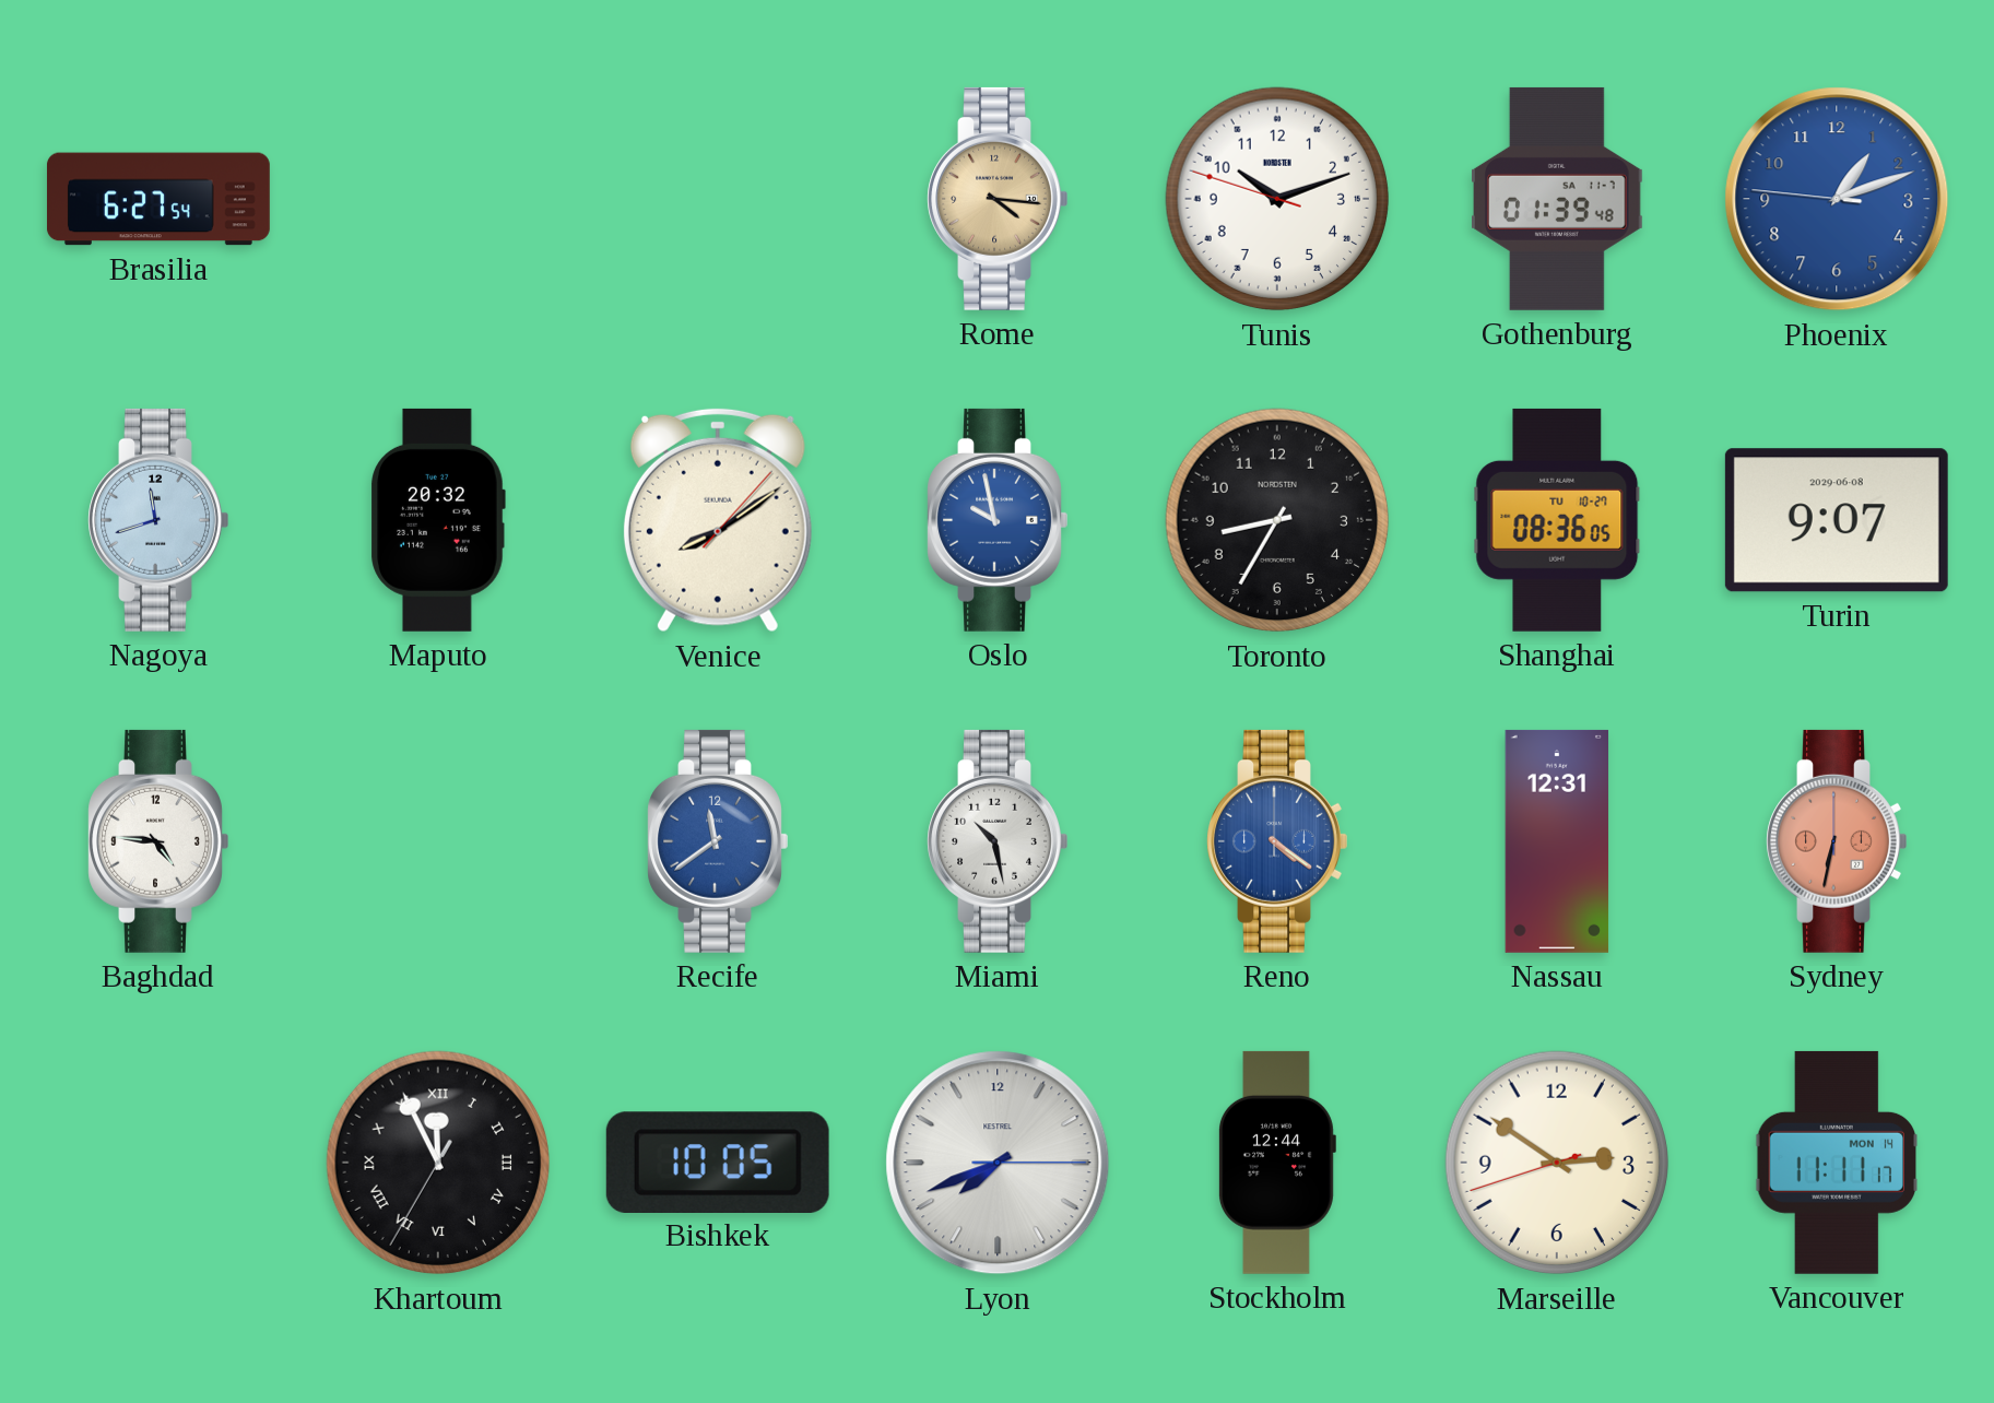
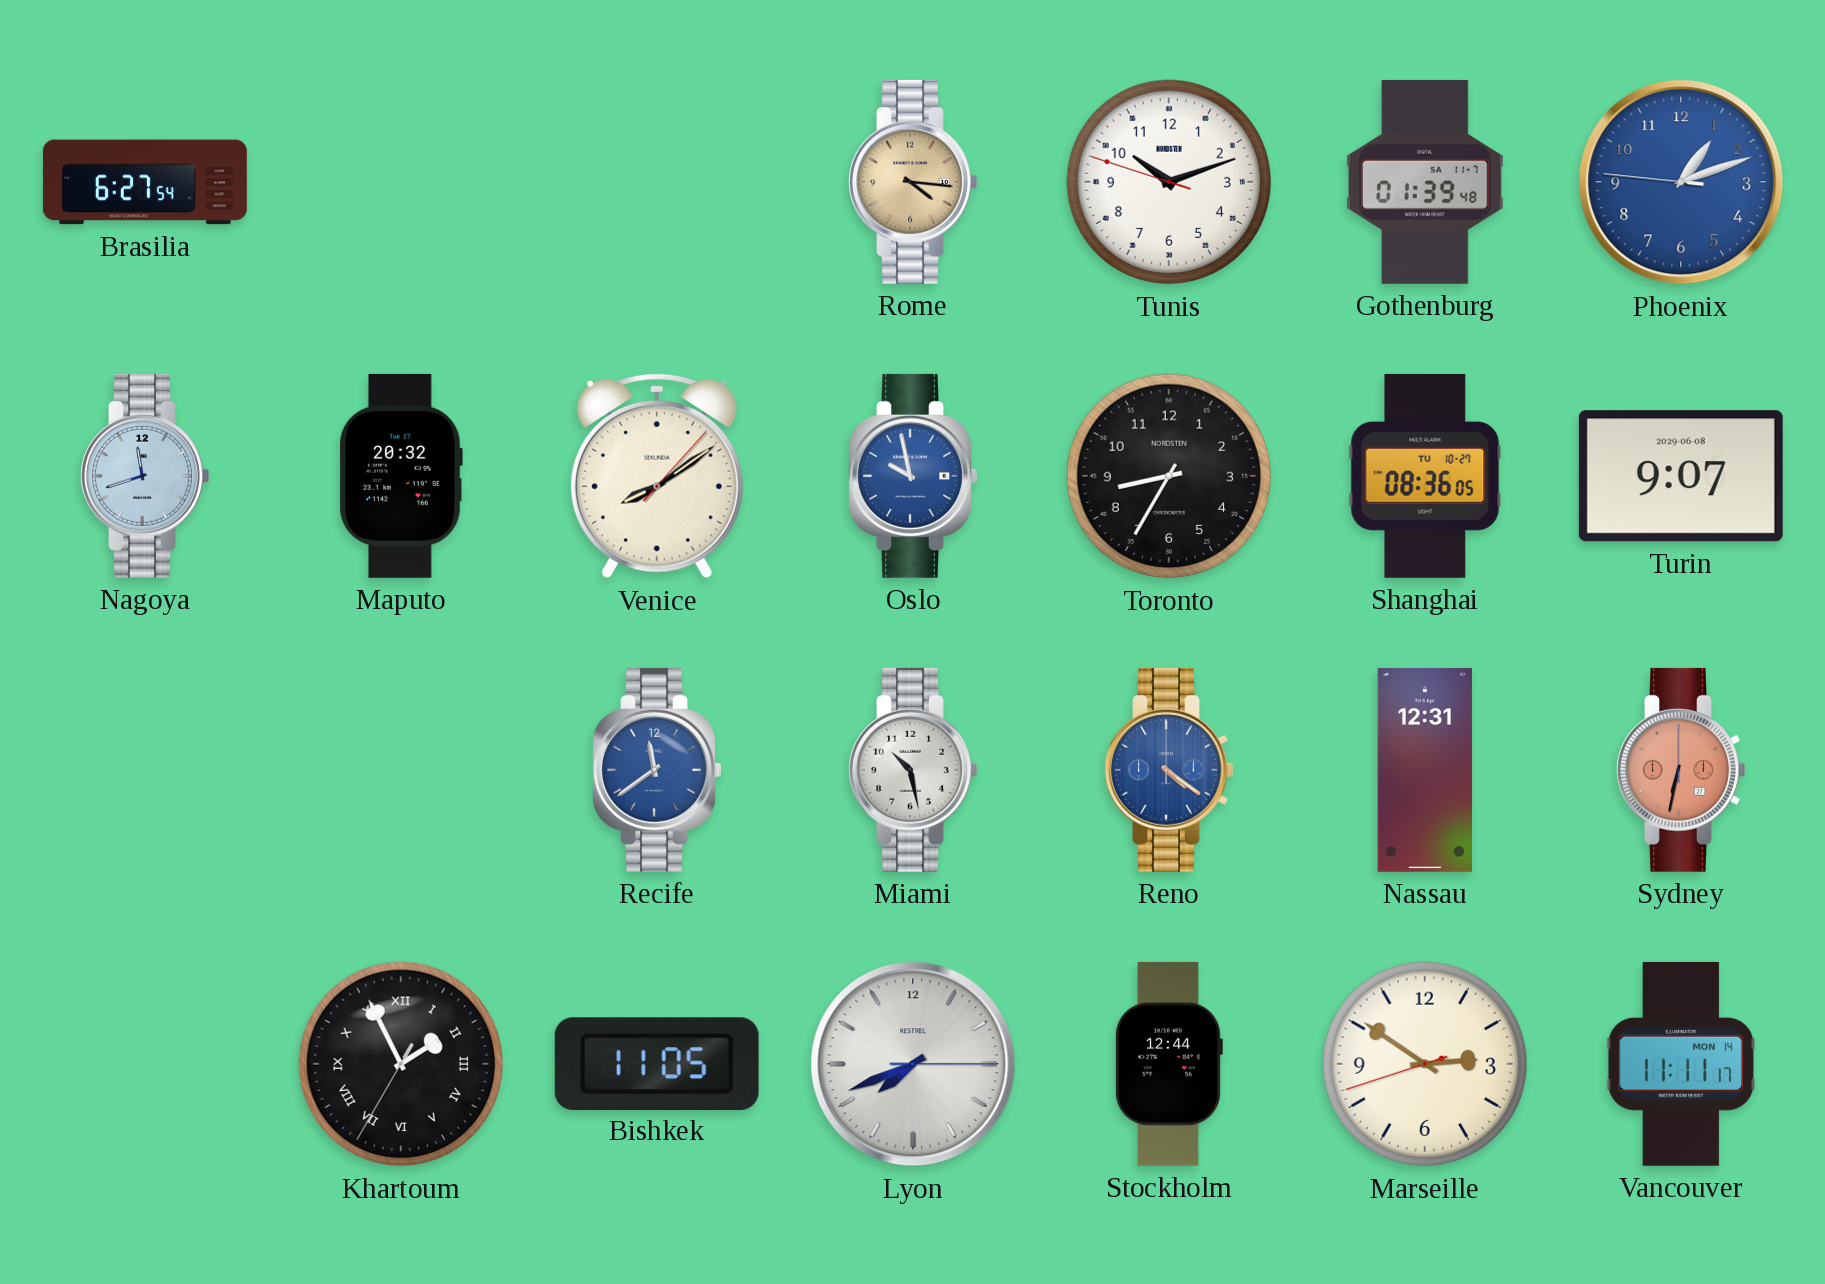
Baghdad: 4:46 -> none
Khartoum: 11:55 -> 1:55
Bishkek: 10:05 -> 11:05
